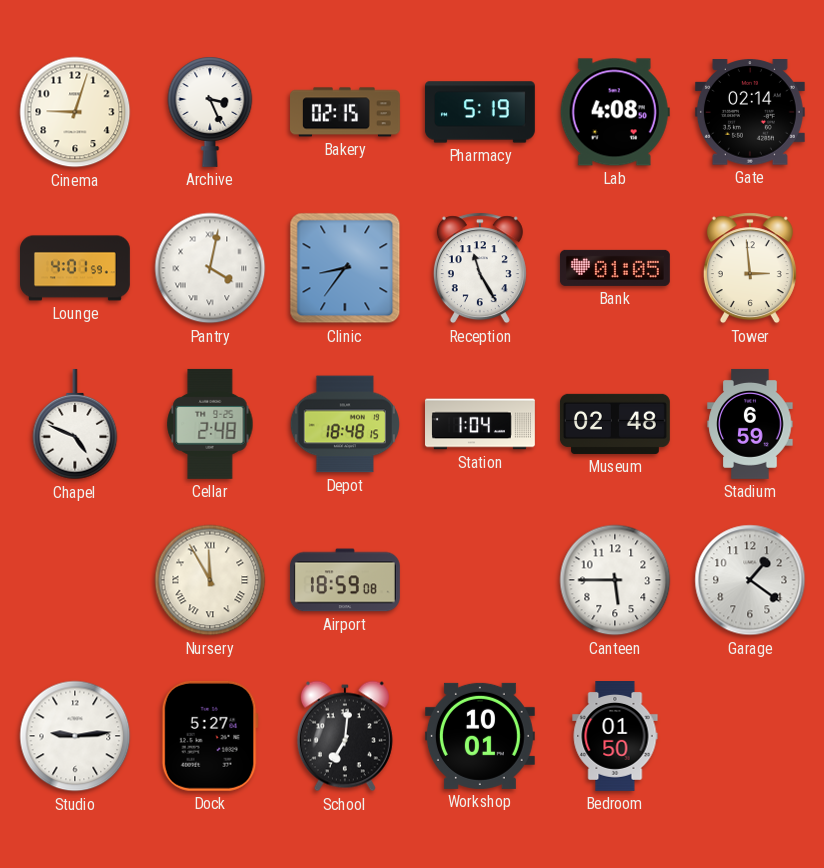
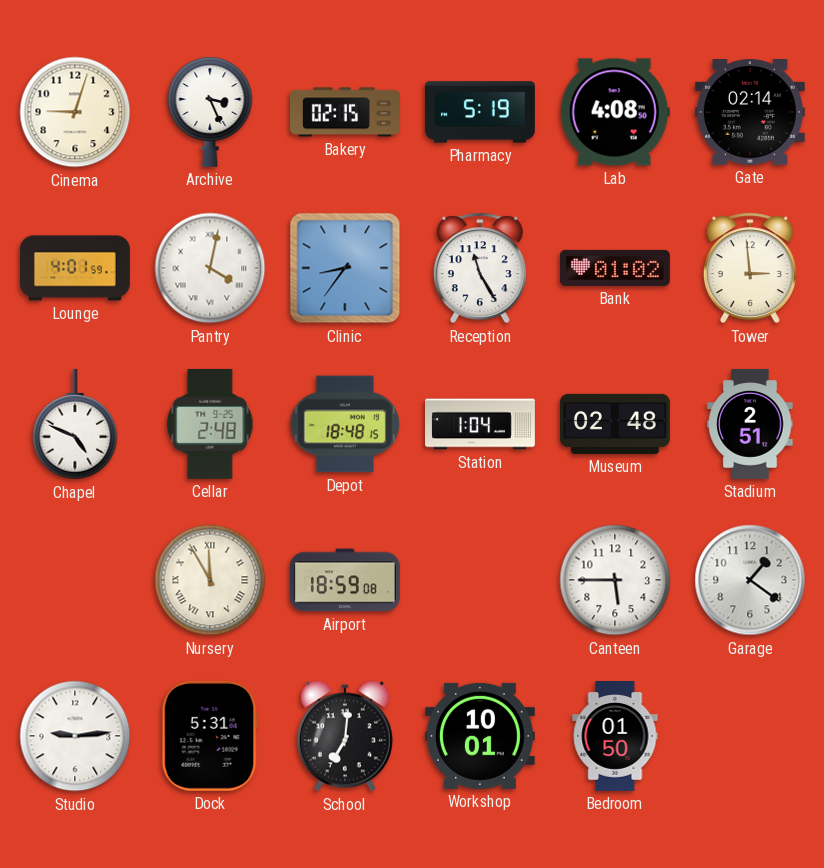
Bank: 01:05 -> 01:02
Stadium: 6:59 -> 2:51
Dock: 5:27 -> 5:31
